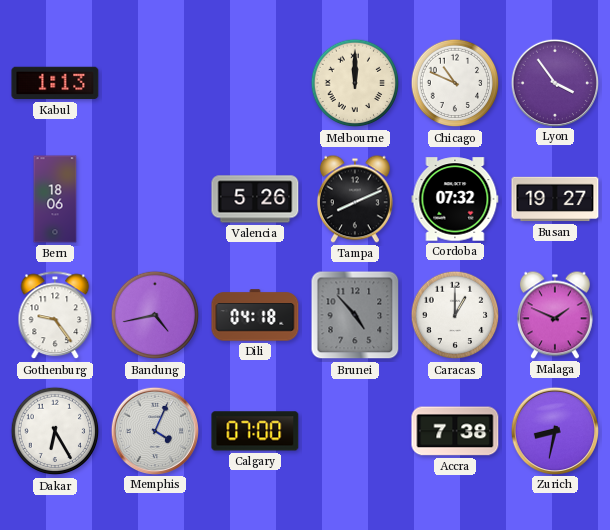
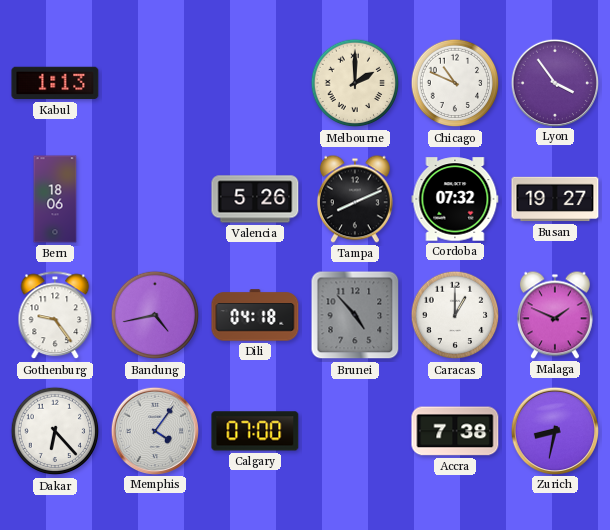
Melbourne: 12:00 -> 2:00
Dakar: 6:25 -> 6:23
Memphis: 4:04 -> 4:06
